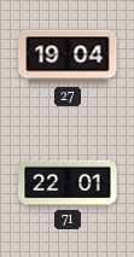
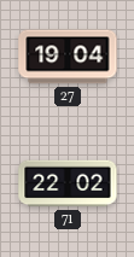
71: 22:01 -> 22:02
